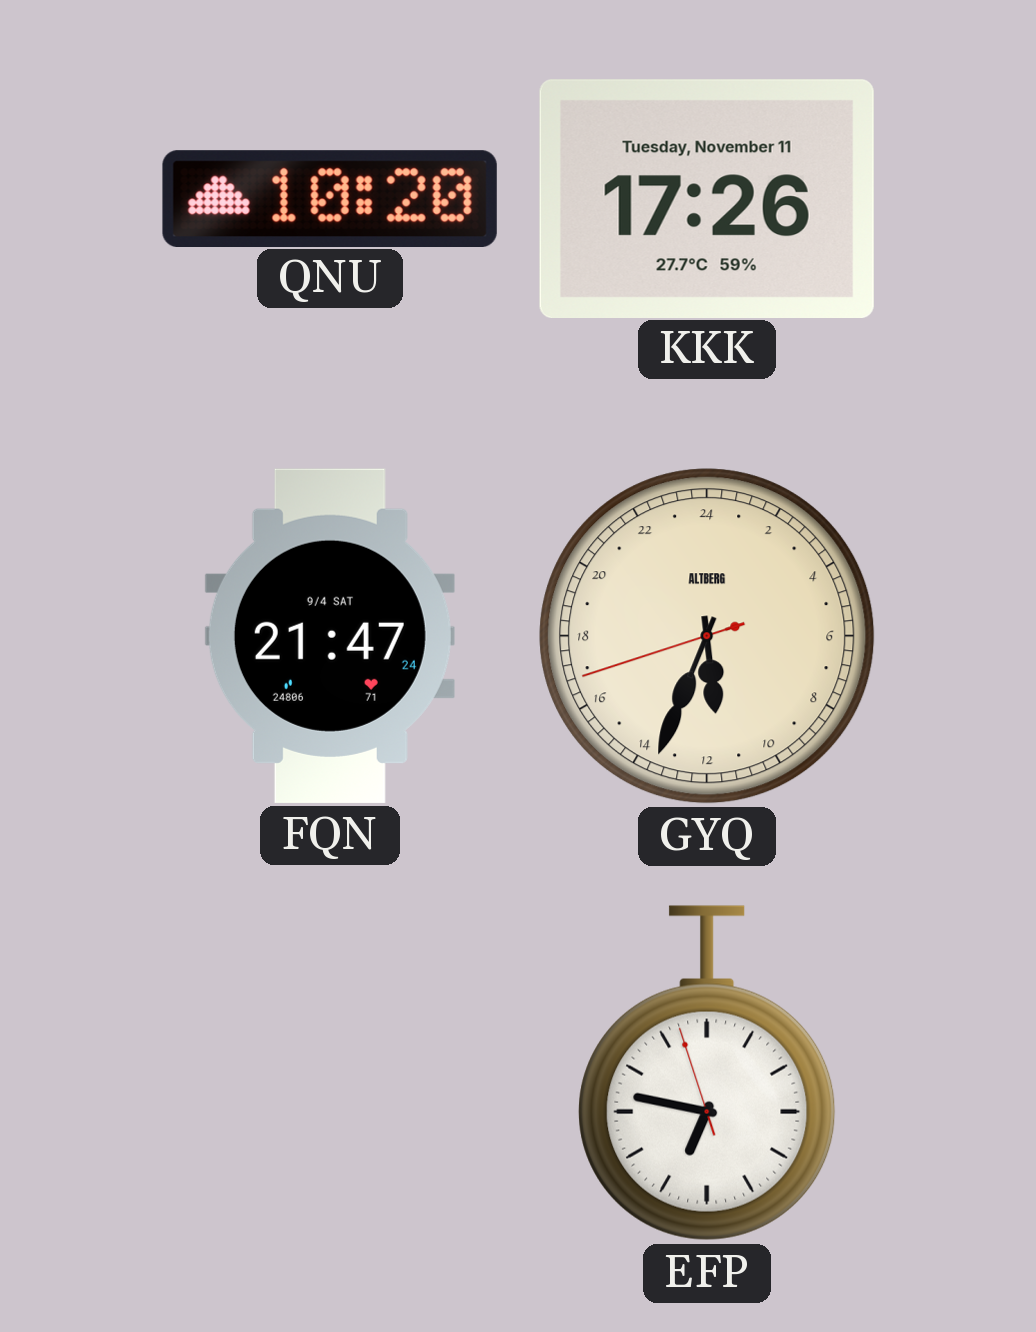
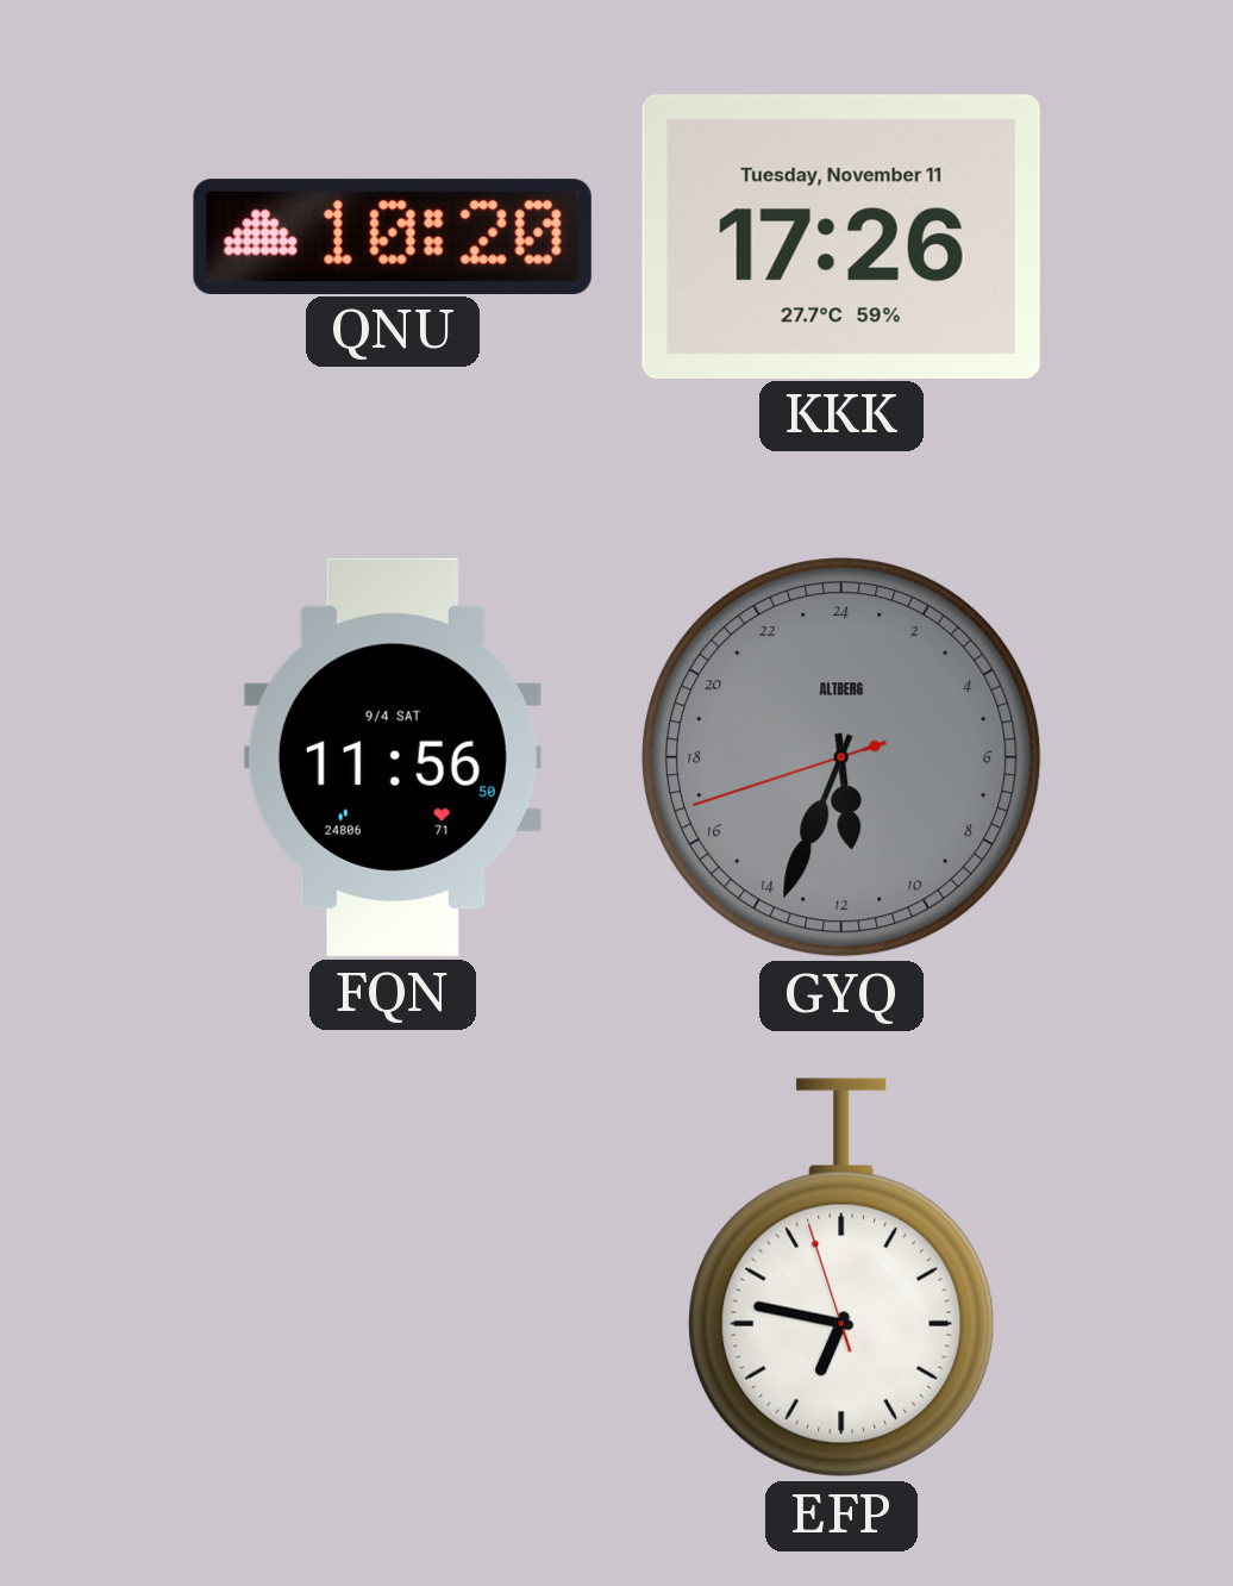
FQN: 21:47 -> 11:56
GYQ dial: cream -> grey
